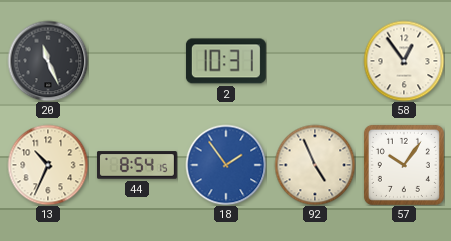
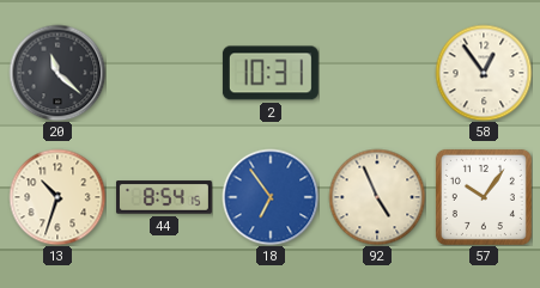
20: 11:26 -> 11:22
13: 10:34 -> 10:33
18: 1:54 -> 6:54
